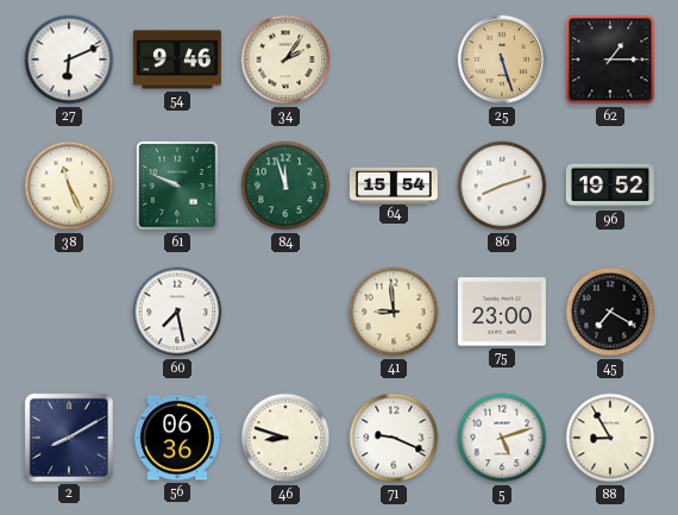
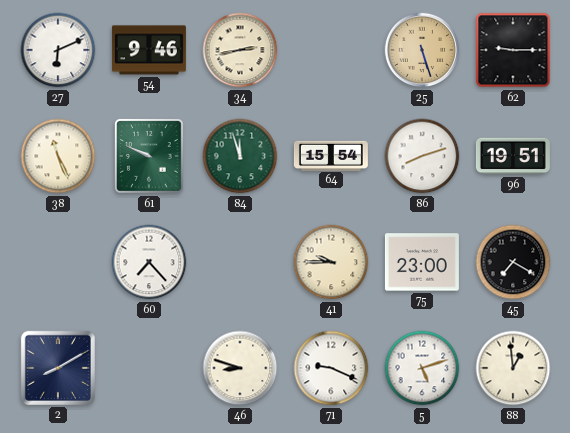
34: 2:06 -> 2:43
62: 1:15 -> 9:15
96: 19:52 -> 19:51
60: 7:28 -> 7:23
41: 8:59 -> 9:45
56: 06:36 -> none
88: 8:55 -> 12:59
